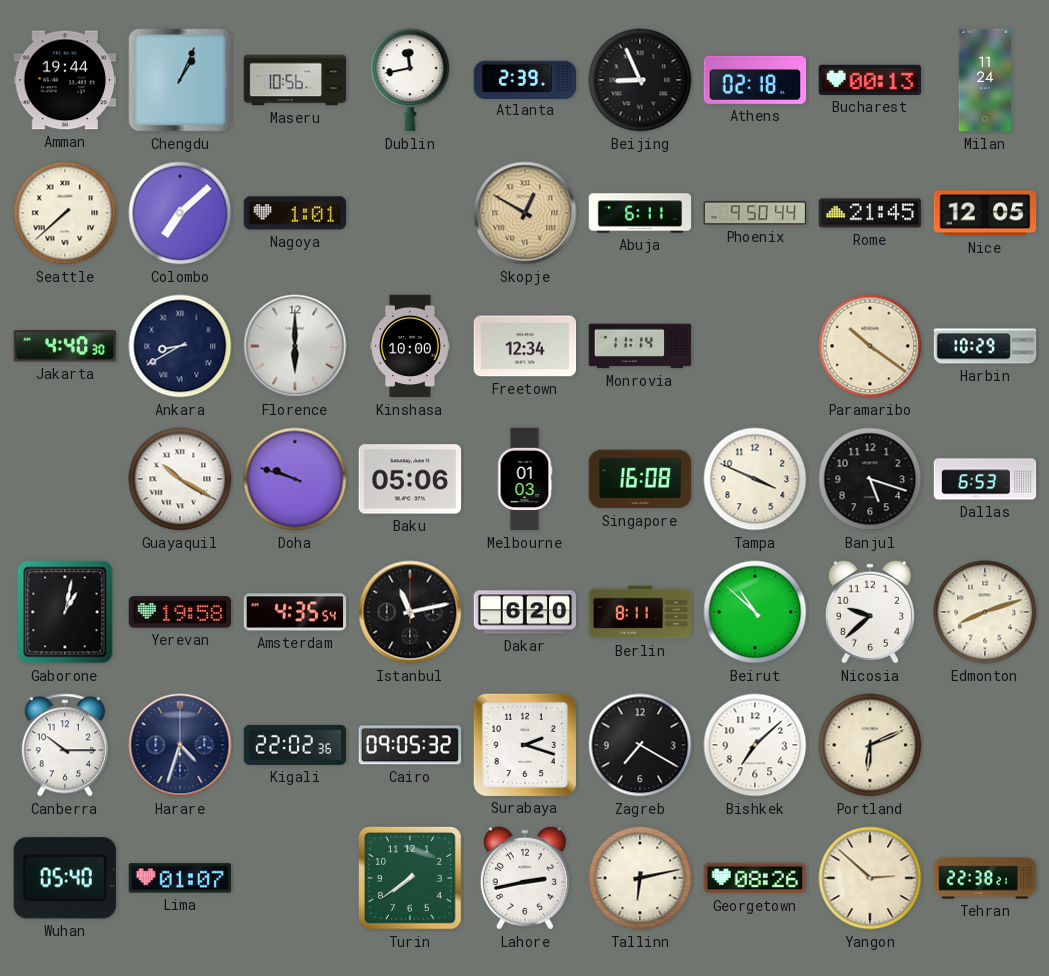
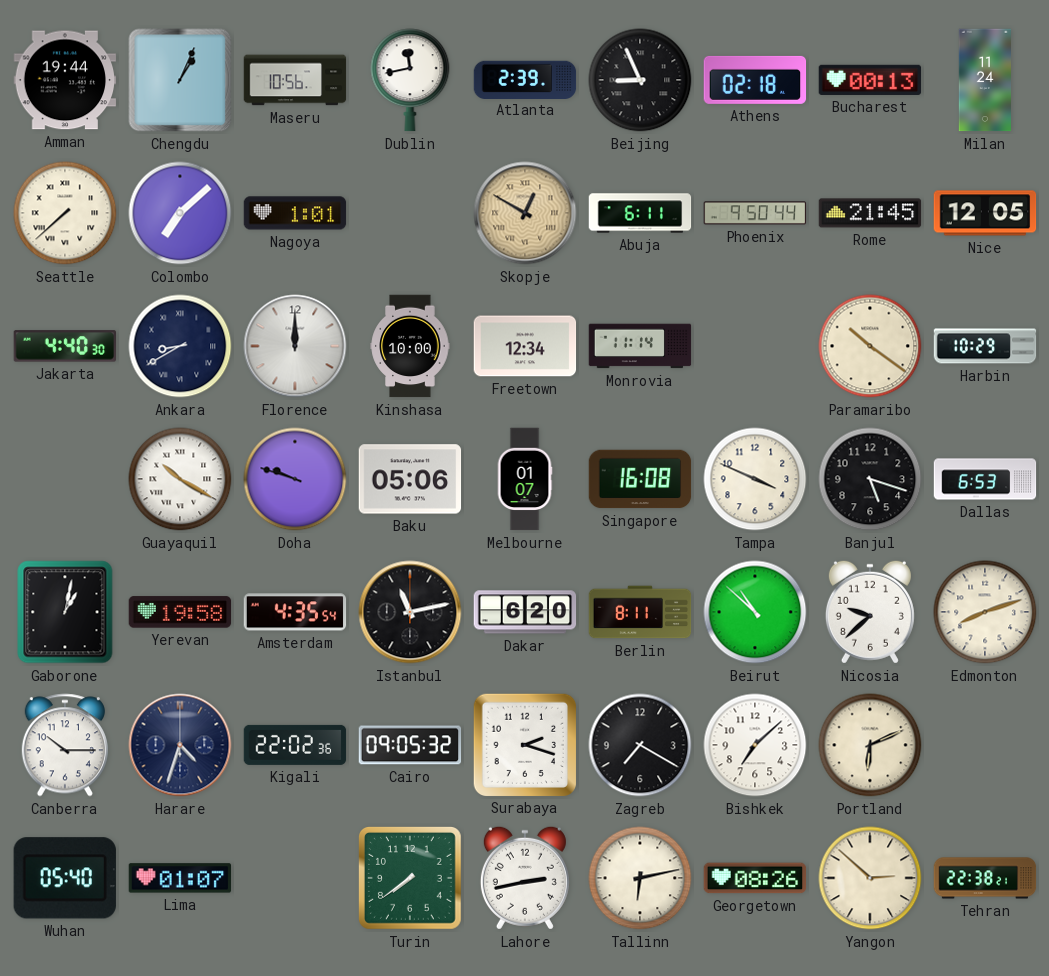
Florence: 6:00 -> 12:00
Melbourne: 01:03 -> 01:07
